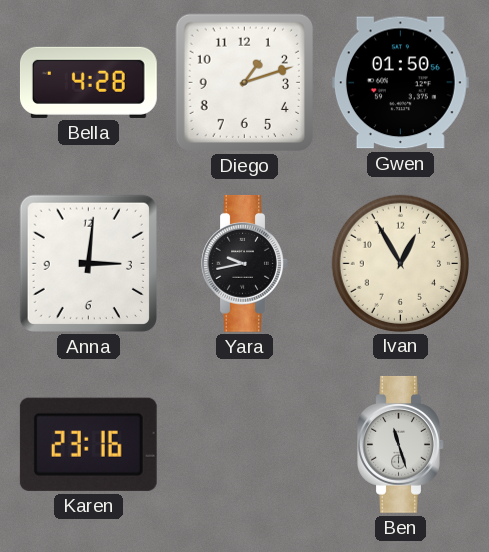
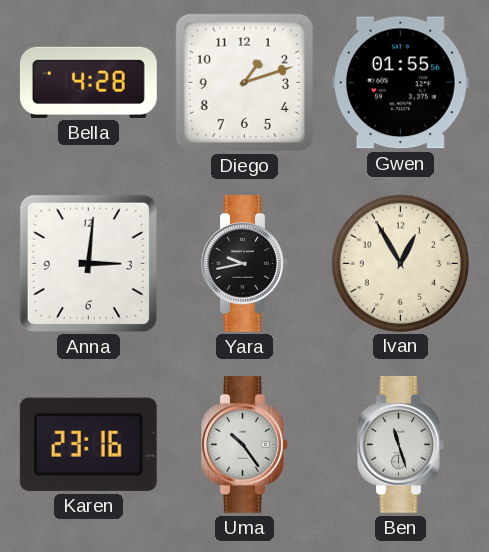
Gwen: 01:50 -> 01:55
Uma: none -> 10:24
